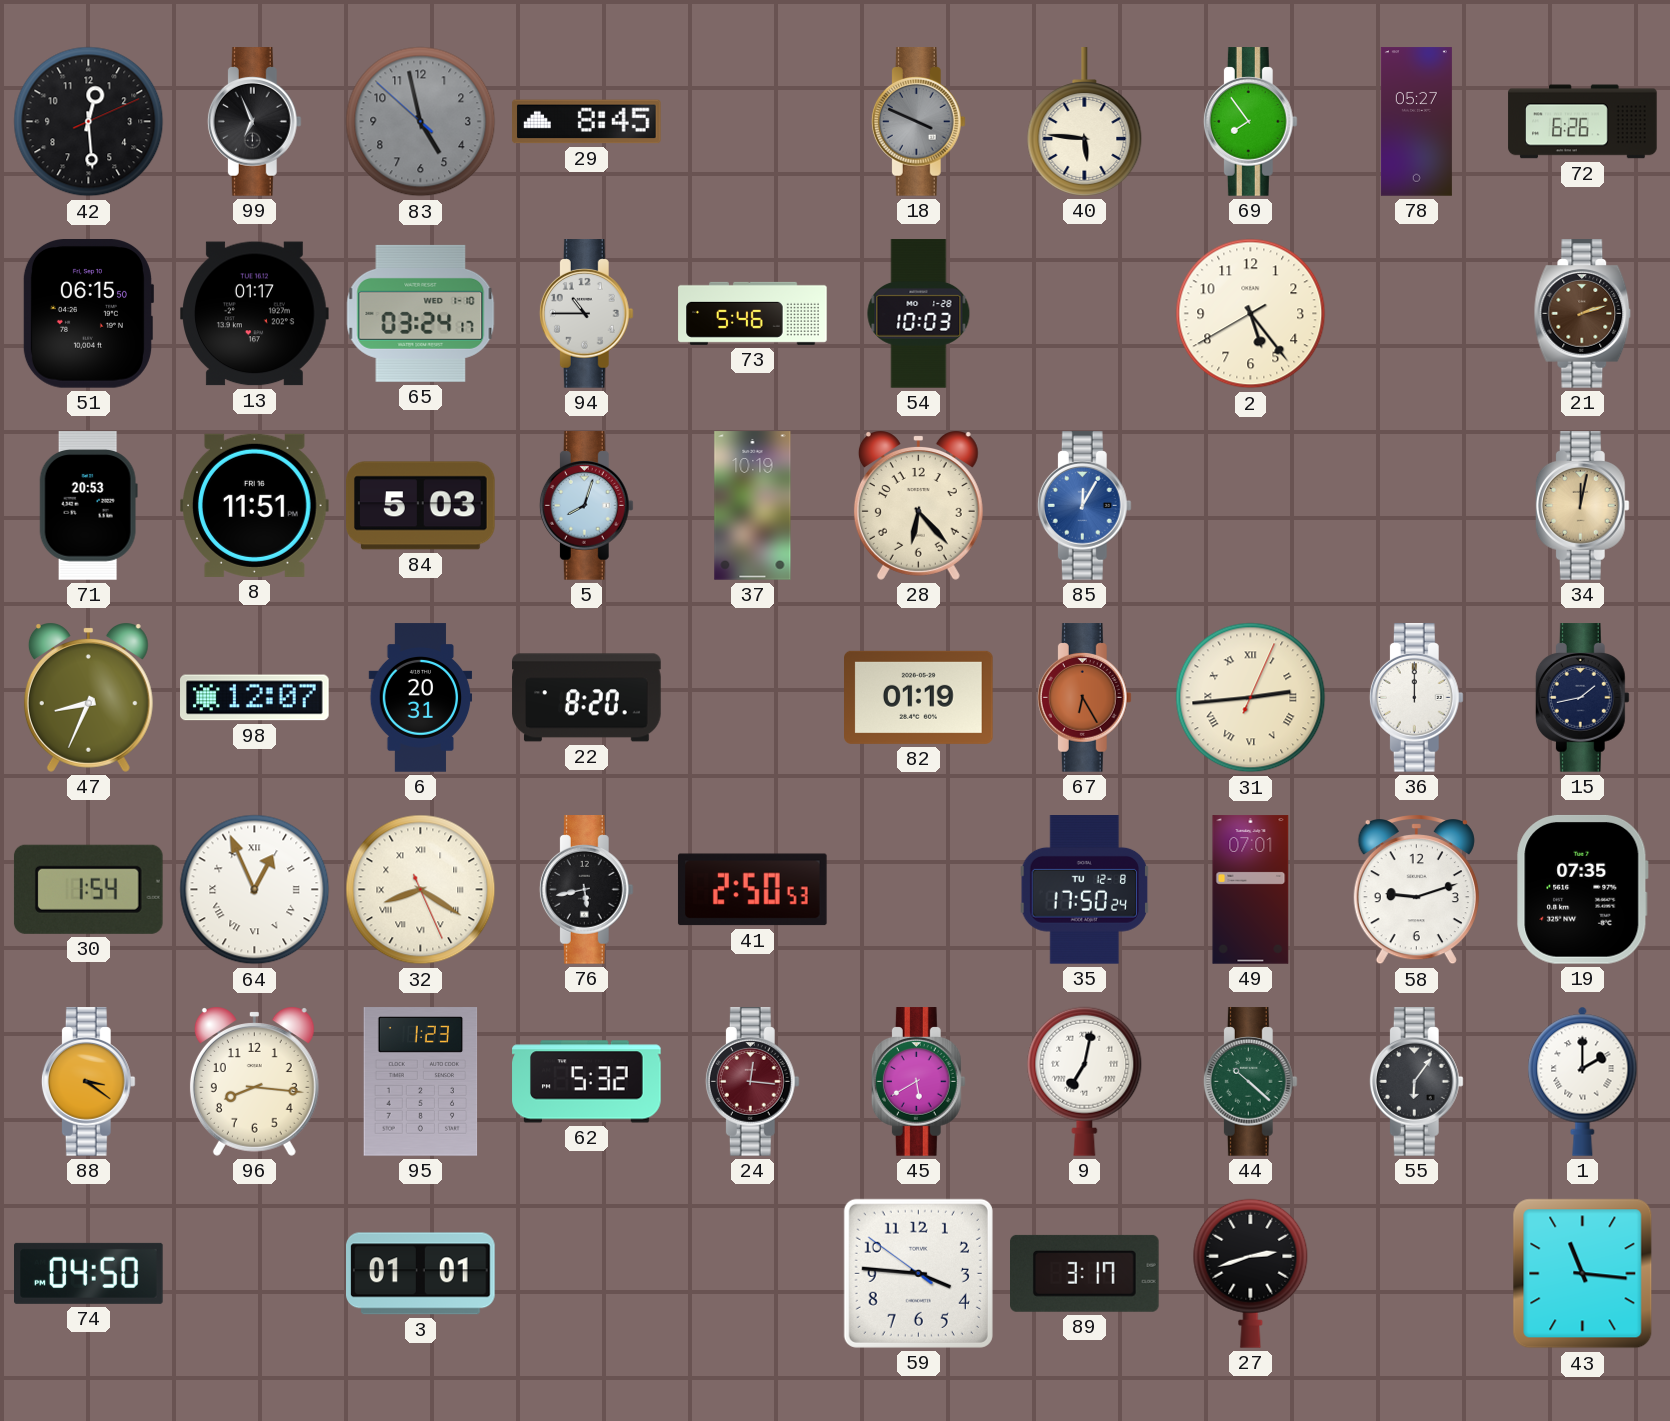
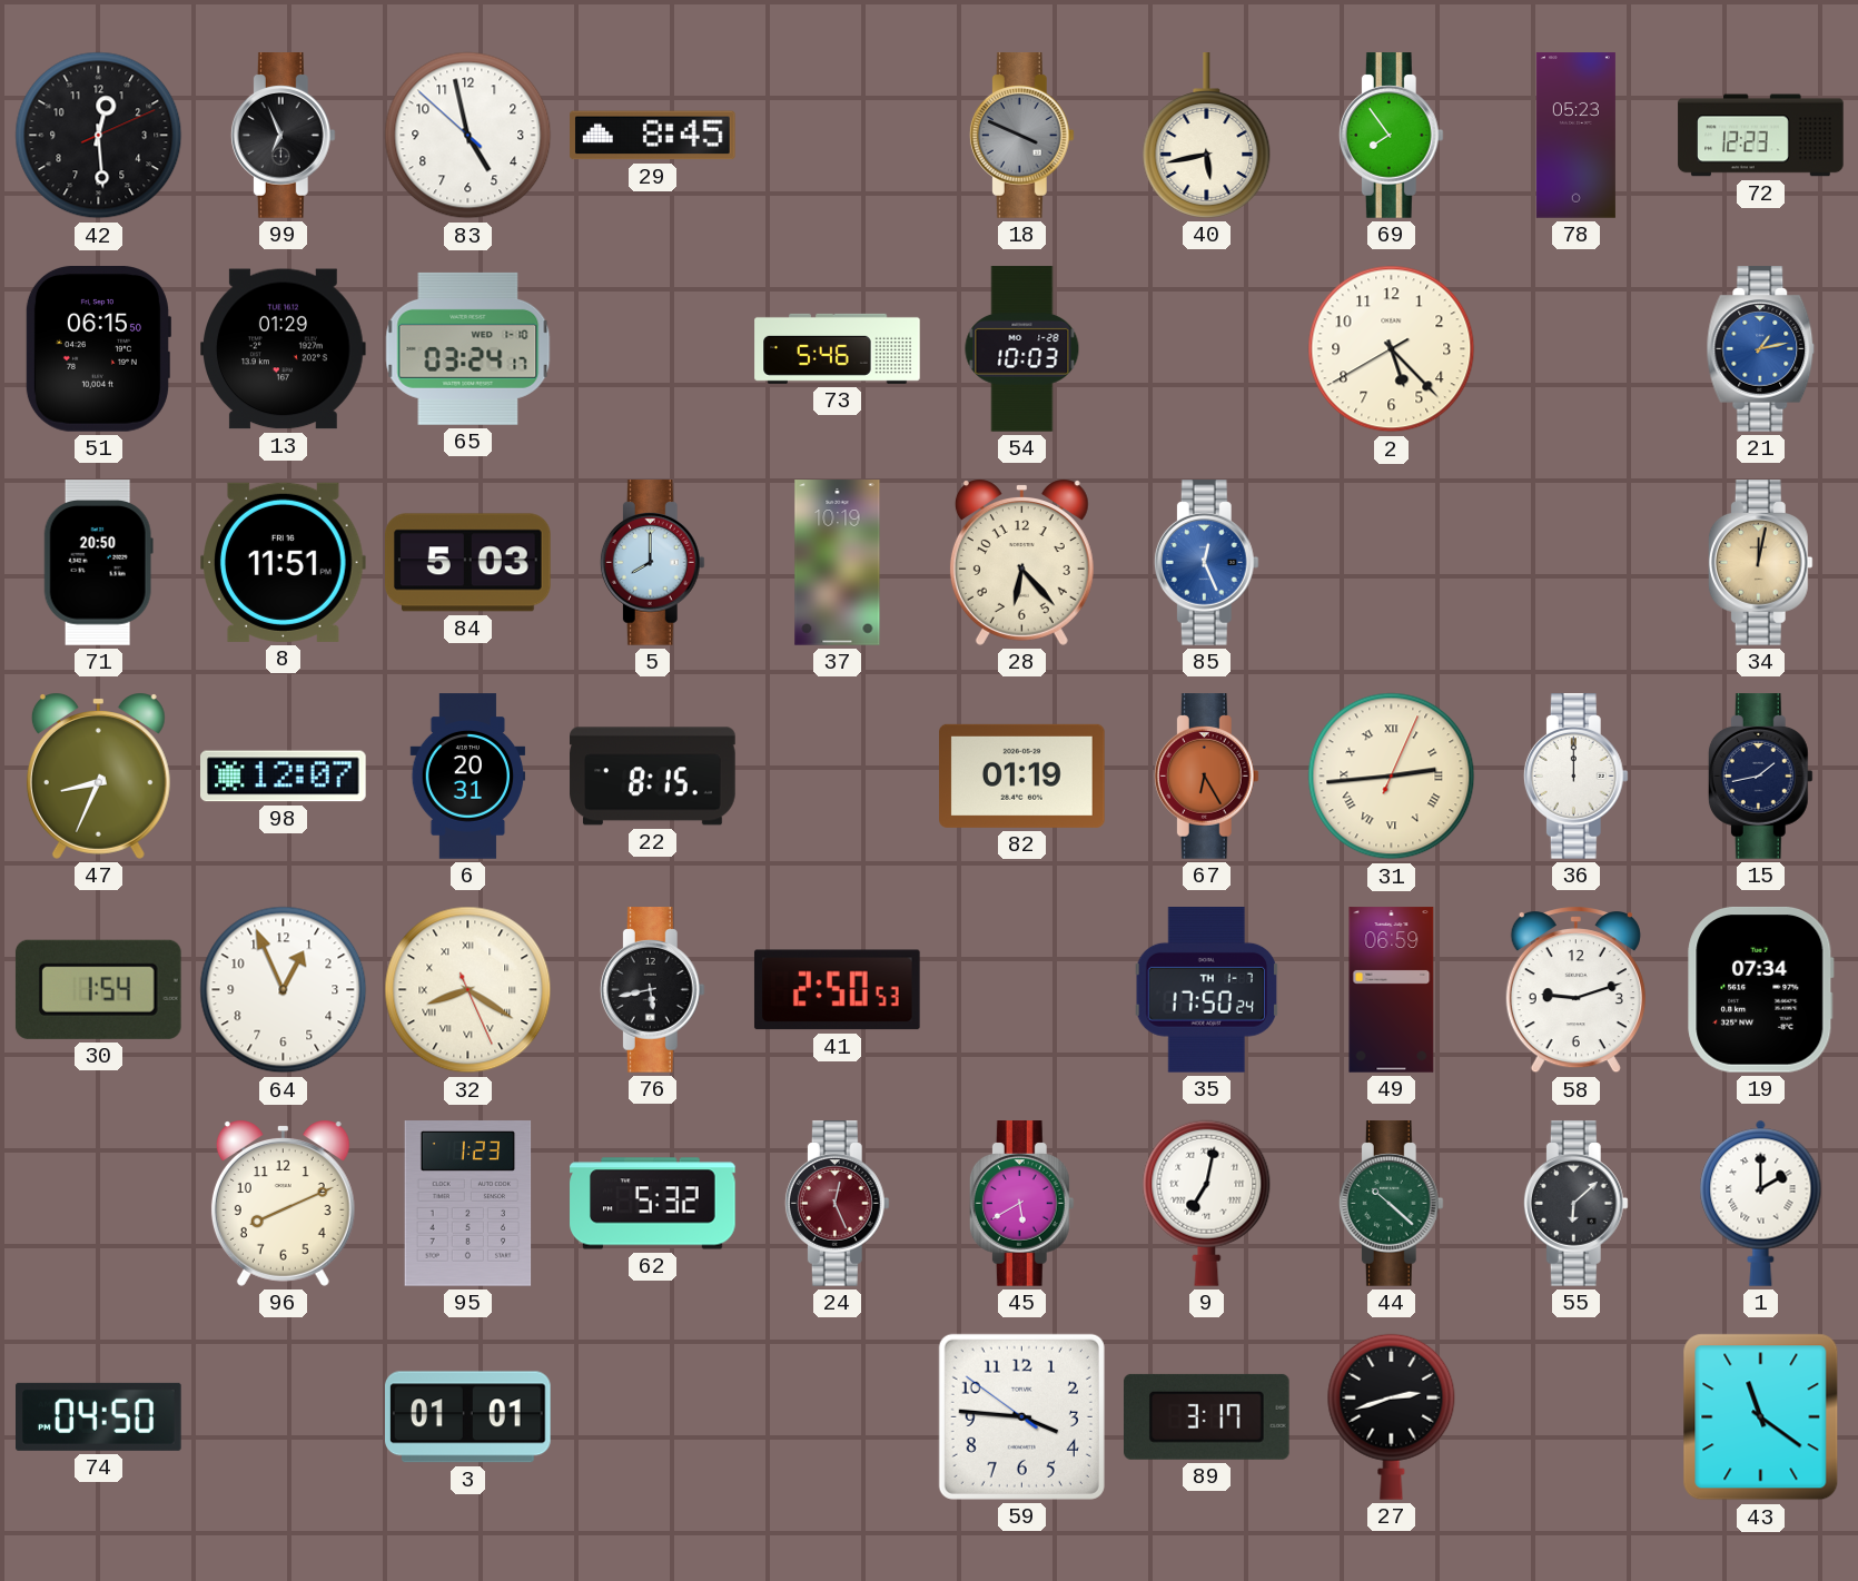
83 dial: grey -> white
40: 5:46 -> 5:43
78: 05:27 -> 05:23
72: 6:26 -> 12:23
13: 01:17 -> 01:29
94: 10:45 -> none
2: 5:23 -> 5:22
21: 2:12 -> 1:13
21 dial: brown -> blue
71: 20:53 -> 20:50
5: 8:03 -> 8:00
85: 12:05 -> 12:26
22: 8:20 -> 8:15
64 numerals: Roman -> Arabic
35 date: TU 12-8 -> TH 1-7
49: 07:01 -> 06:59
19: 07:35 -> 07:34
88: 3:21 -> none
96: 8:16 -> 8:11
24: 12:16 -> 12:26
55: 6:06 -> 6:08
43: 11:16 -> 11:21
